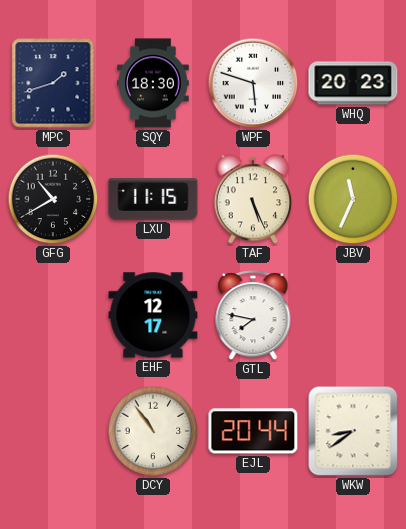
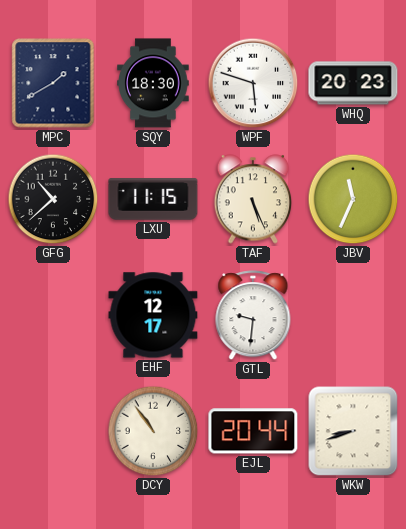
MPC: 1:42 -> 1:40
GFG: 10:40 -> 10:38
GTL: 7:47 -> 9:31
WKW: 8:39 -> 8:42
